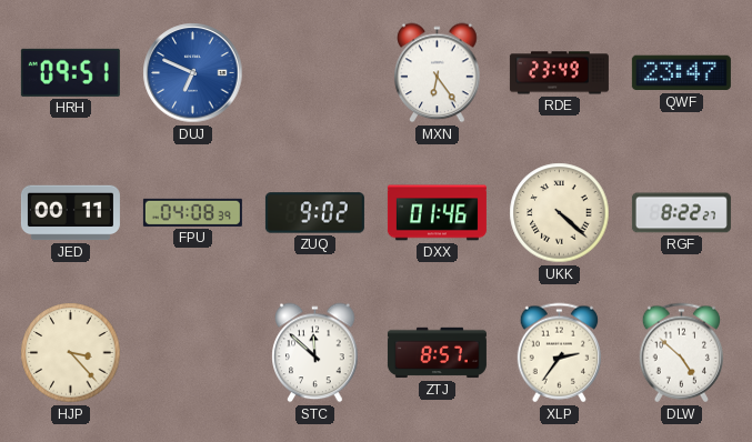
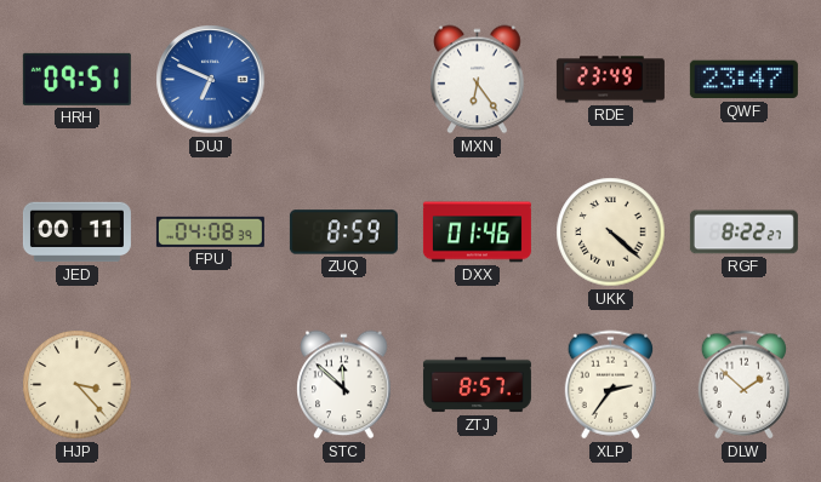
ZUQ: 9:02 -> 8:59
DLW: 4:52 -> 1:52
